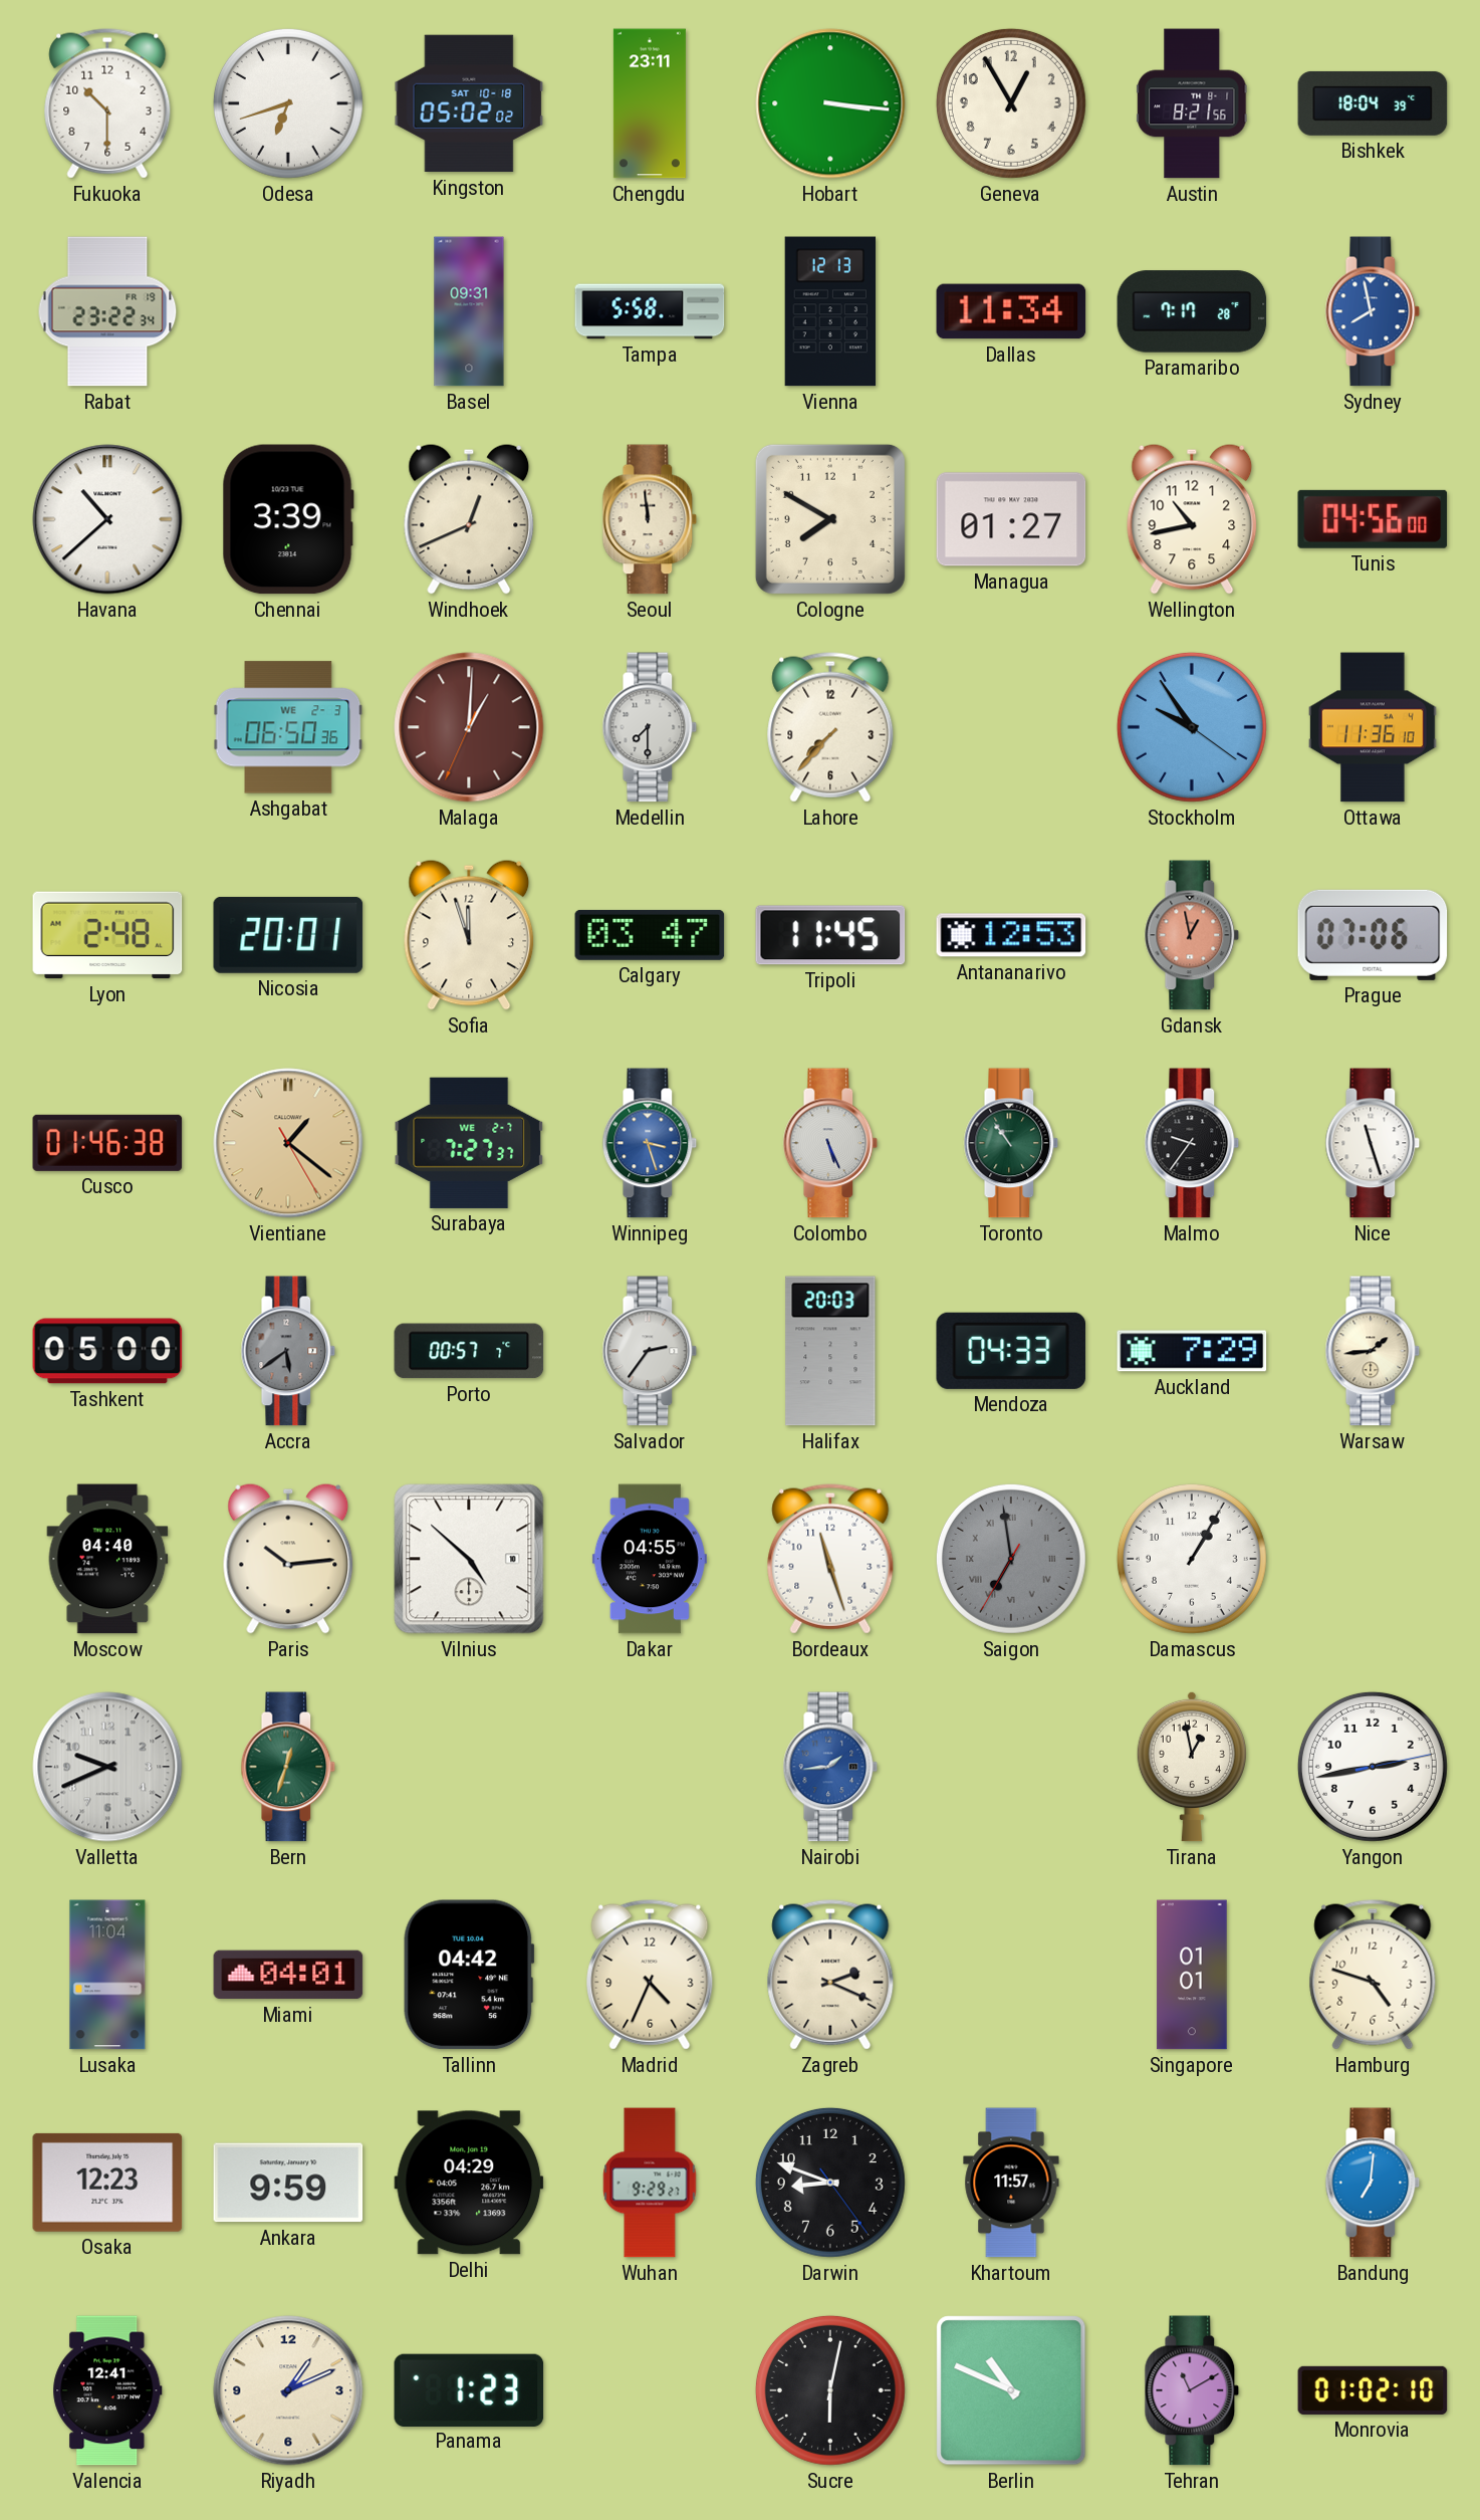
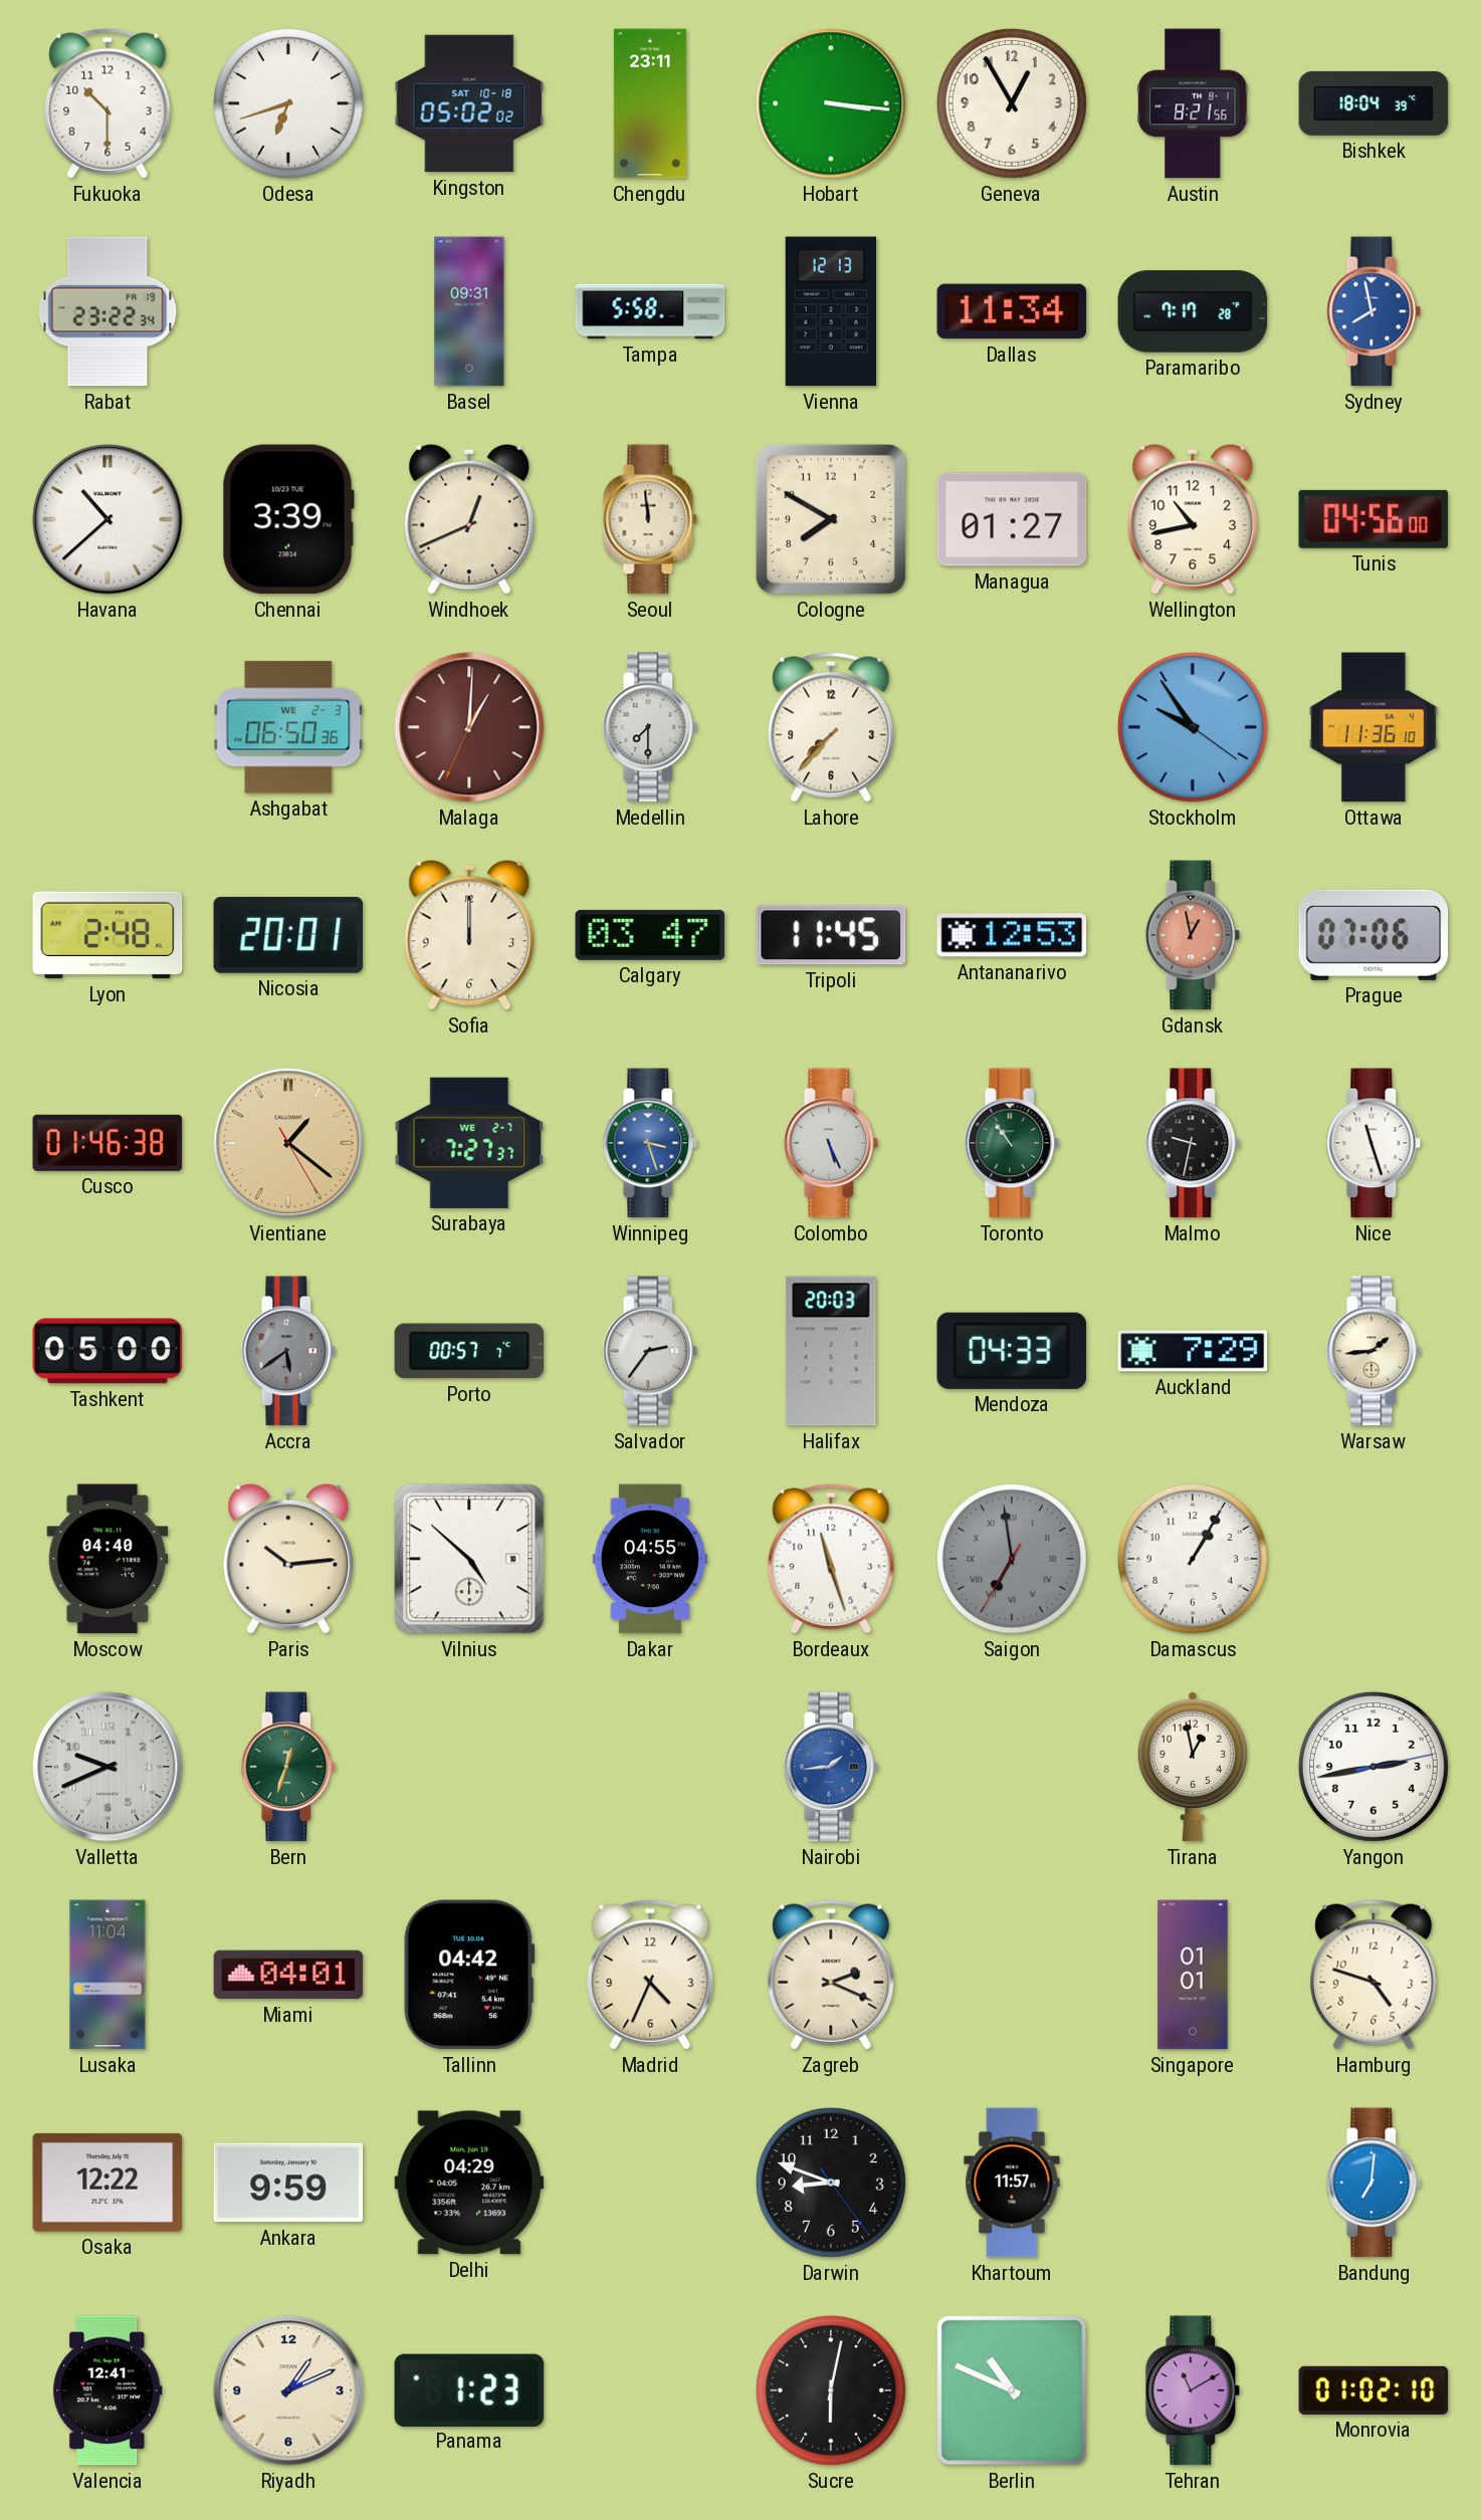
Sofia: 11:57 -> 12:00
Malmo: 9:36 -> 9:32
Osaka: 12:23 -> 12:22
Wuhan: 9:29 -> none
